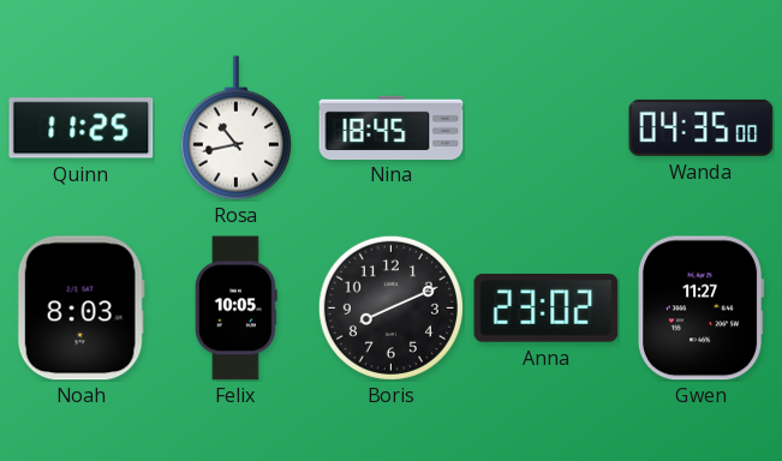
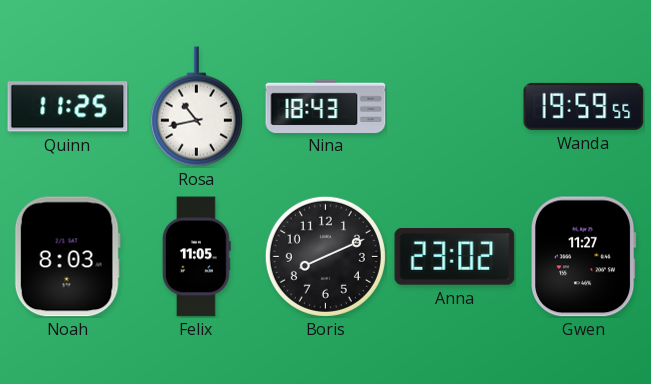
Nina: 18:45 -> 18:43
Wanda: 04:35 -> 19:59
Felix: 10:05 -> 11:05
